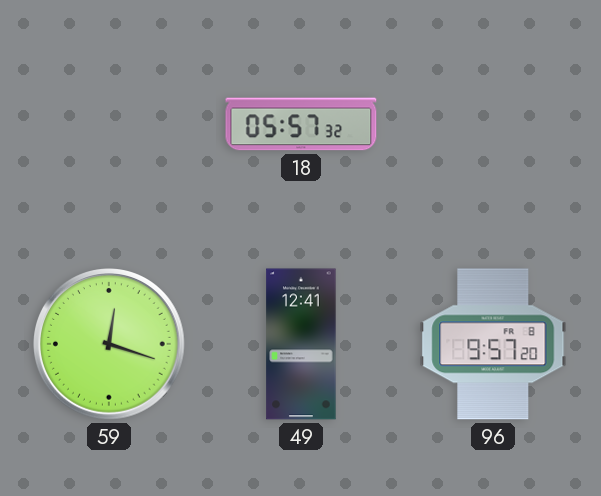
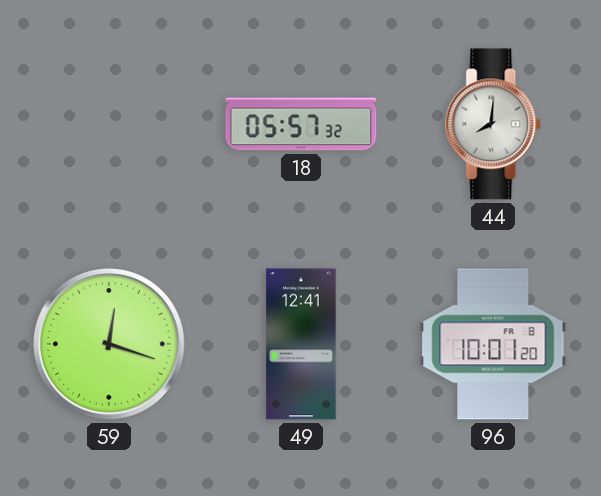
44: none -> 8:01
96: 9:57 -> 10:01
